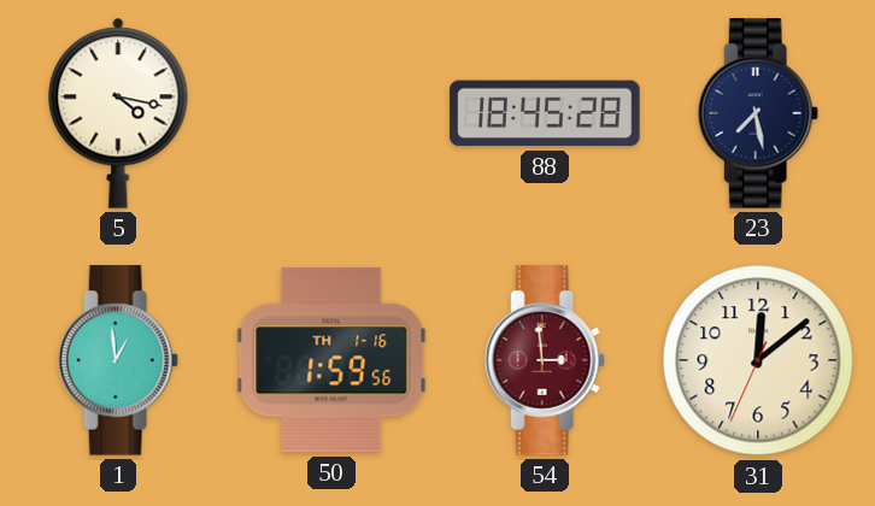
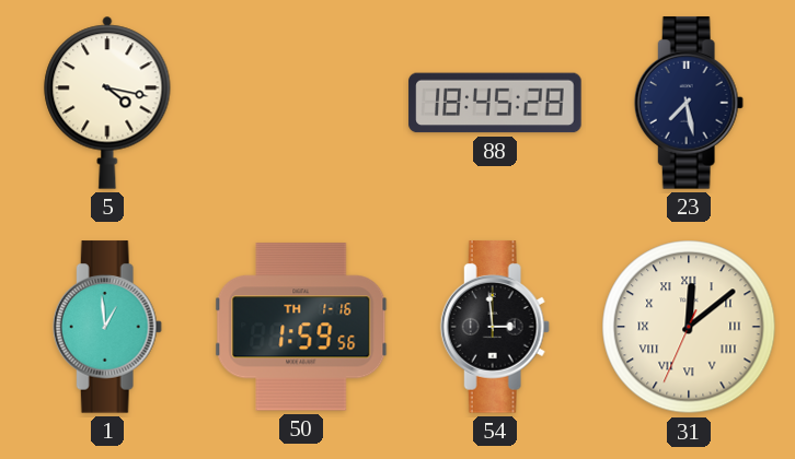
54 dial: burgundy -> black
31 numerals: Arabic -> Roman
